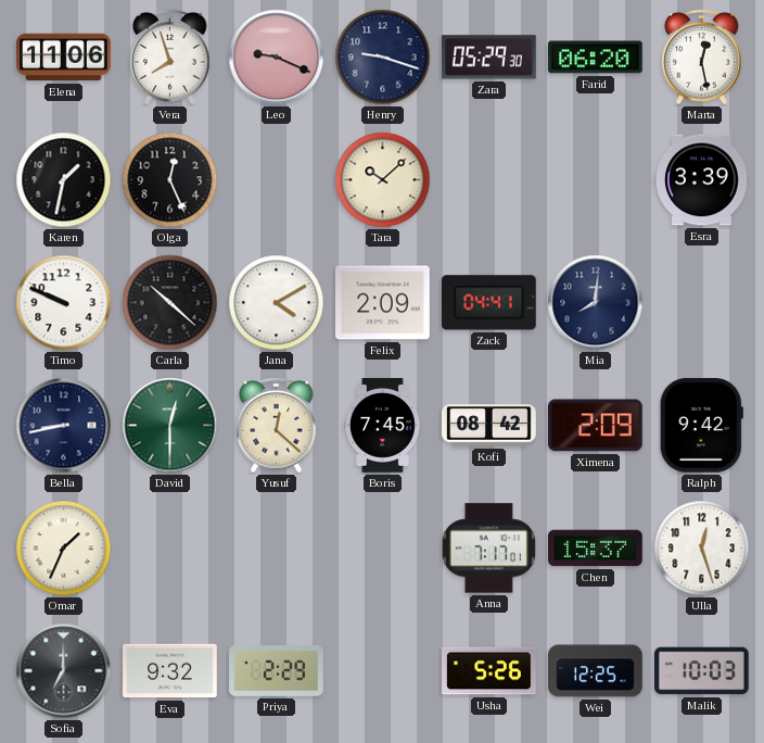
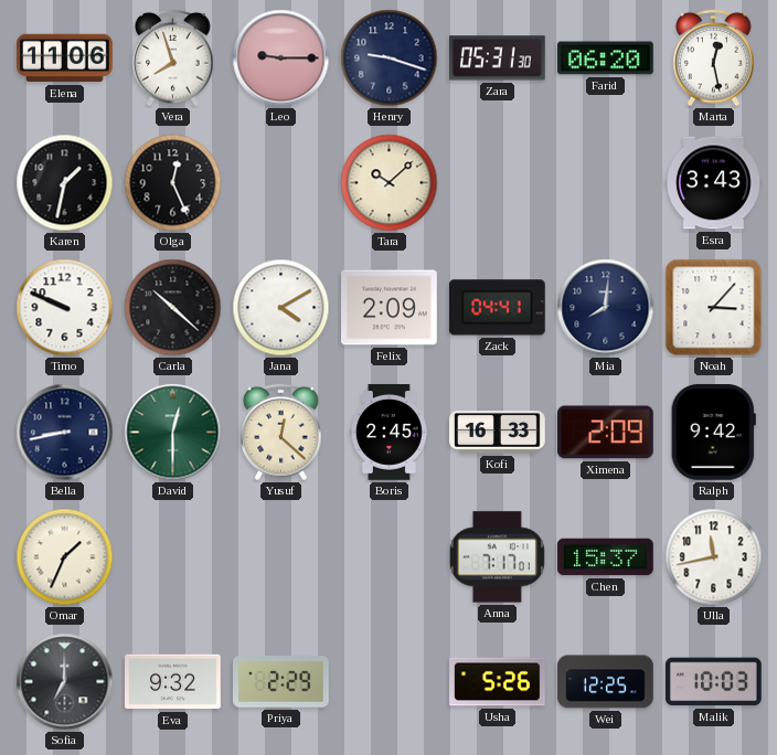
Leo: 9:19 -> 9:15
Zara: 05:29 -> 05:31
Esra: 3:39 -> 3:43
Noah: none -> 3:07
Boris: 7:45 -> 2:45
Kofi: 08:42 -> 16:33
Ulla: 12:27 -> 11:43
